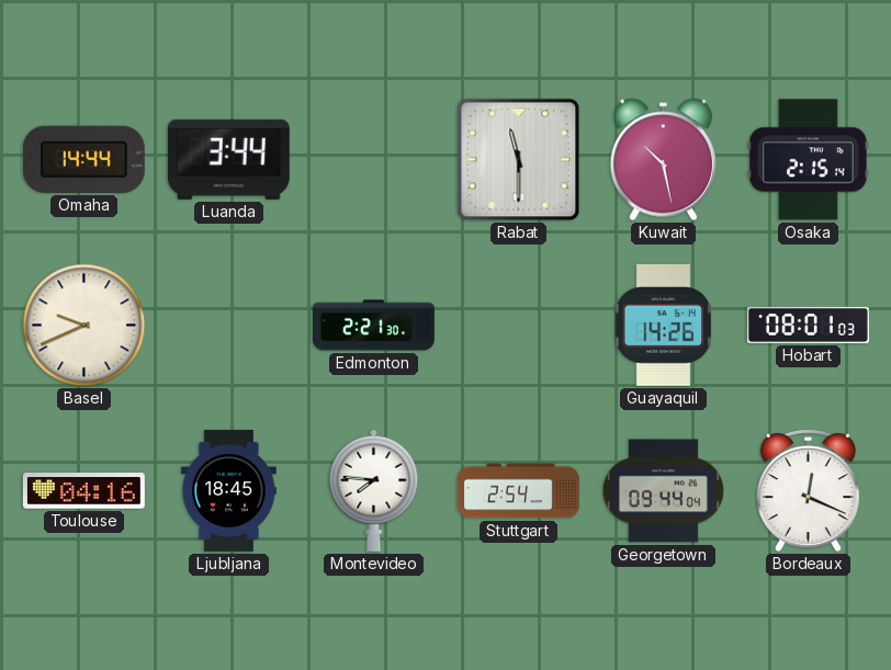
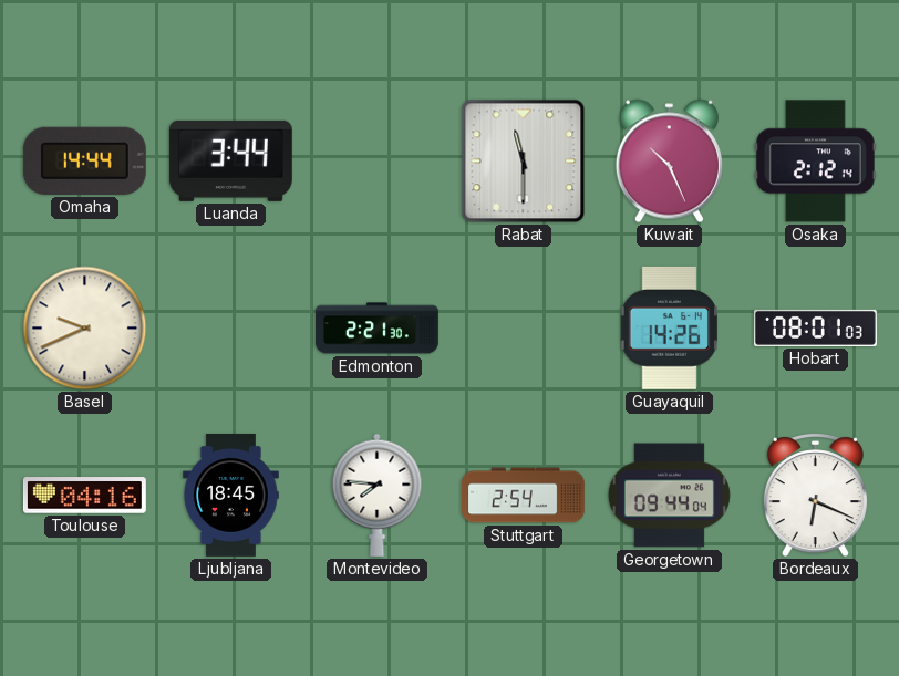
Kuwait: 10:28 -> 10:26
Osaka: 2:15 -> 2:12
Bordeaux: 12:19 -> 6:19
